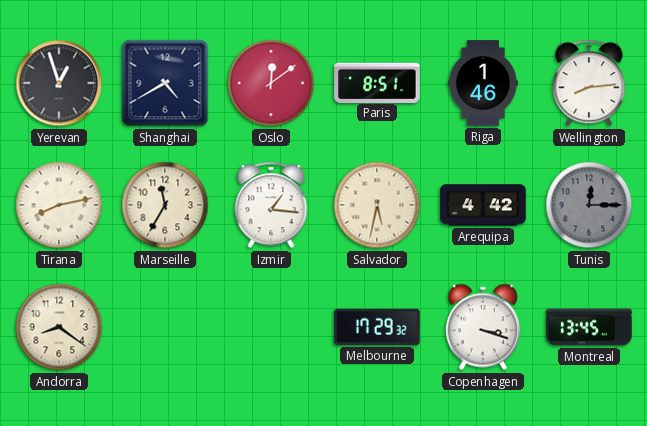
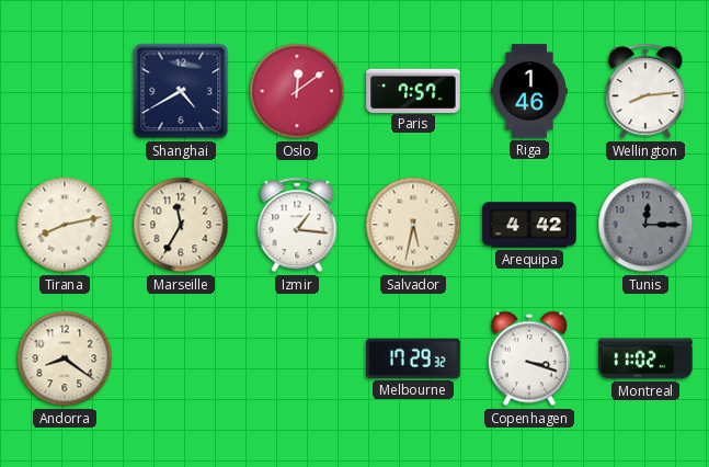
Yerevan: 12:57 -> none
Paris: 8:51 -> 7:57
Montreal: 13:45 -> 11:02
